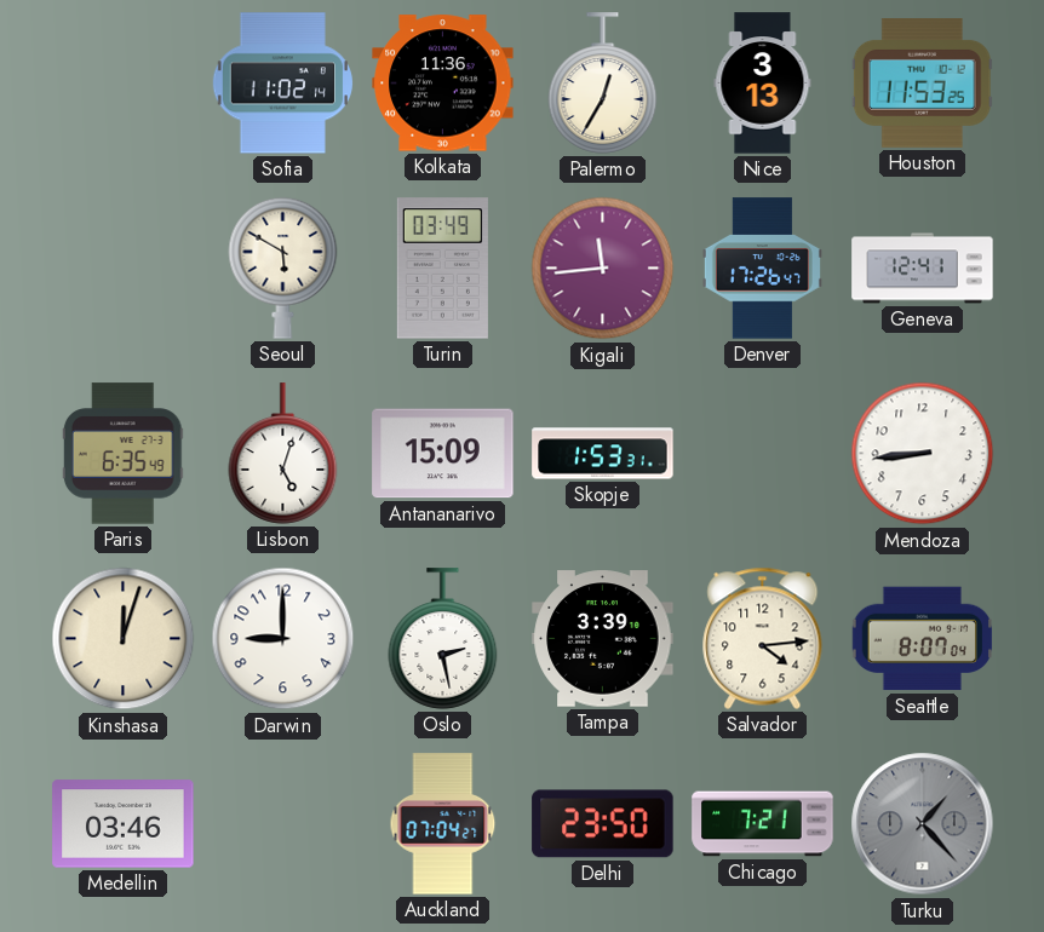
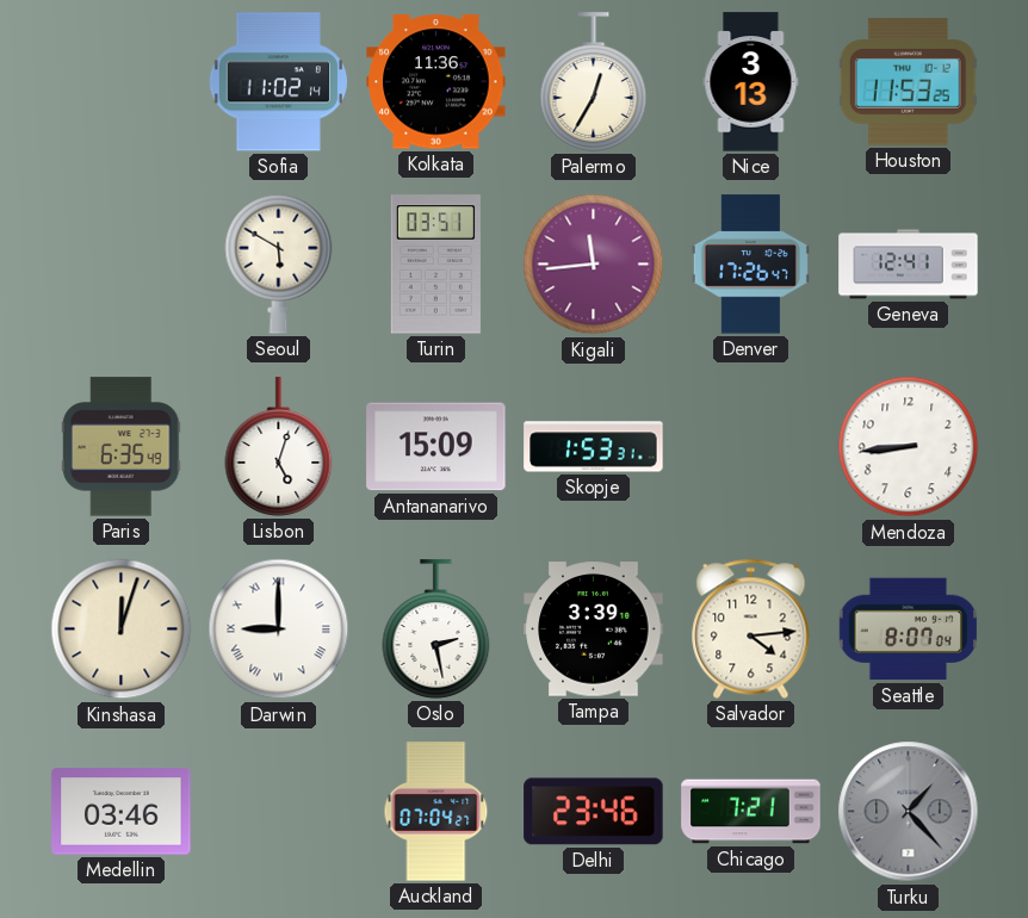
Turin: 03:49 -> 03:51
Darwin numerals: Arabic -> Roman
Delhi: 23:50 -> 23:46
